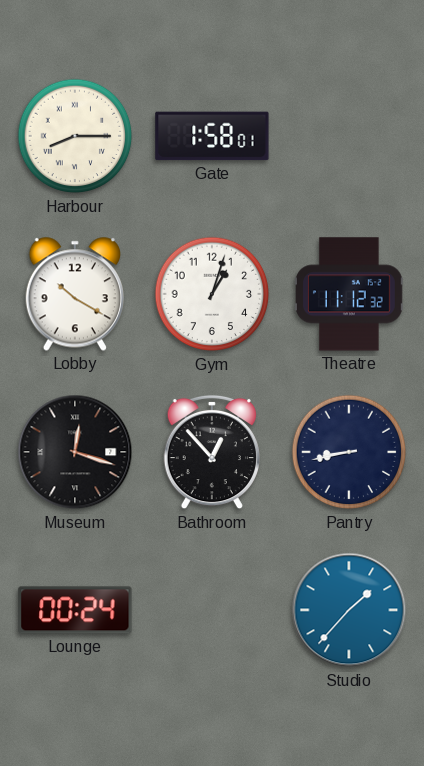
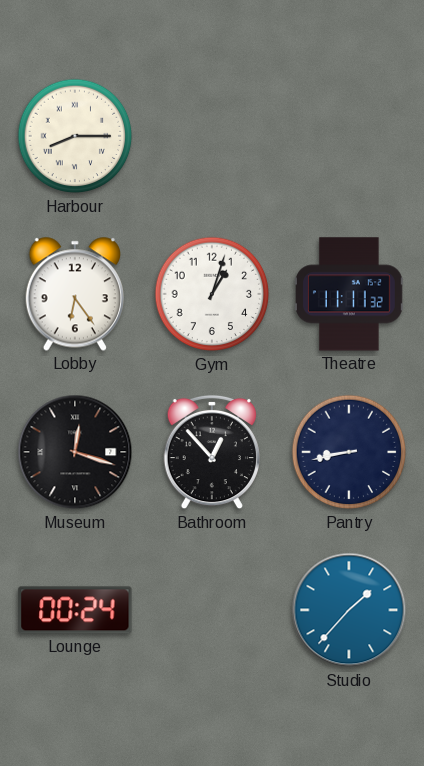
Gate: 1:58 -> none
Lobby: 10:20 -> 6:24
Theatre: 11:12 -> 11:11
